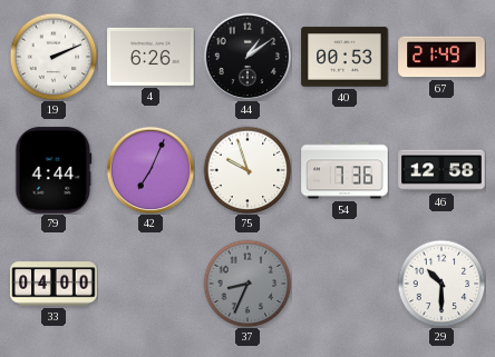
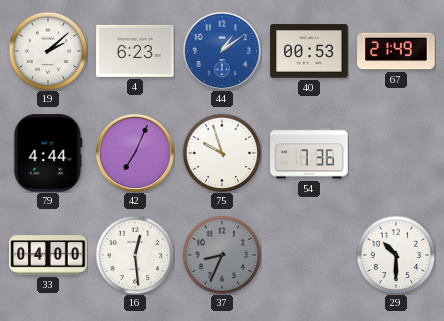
19: 2:11 -> 2:08
4: 6:26 -> 6:23
44 dial: black -> blue
46: 12:58 -> none
16: none -> 12:29
